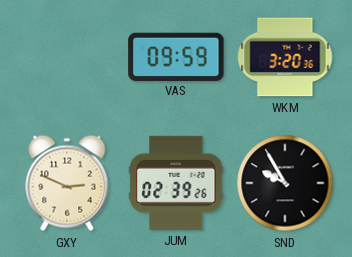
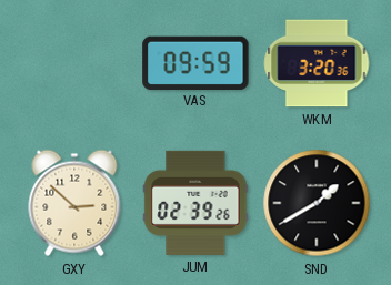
GXY: 2:49 -> 2:52
SND: 9:55 -> 1:40
